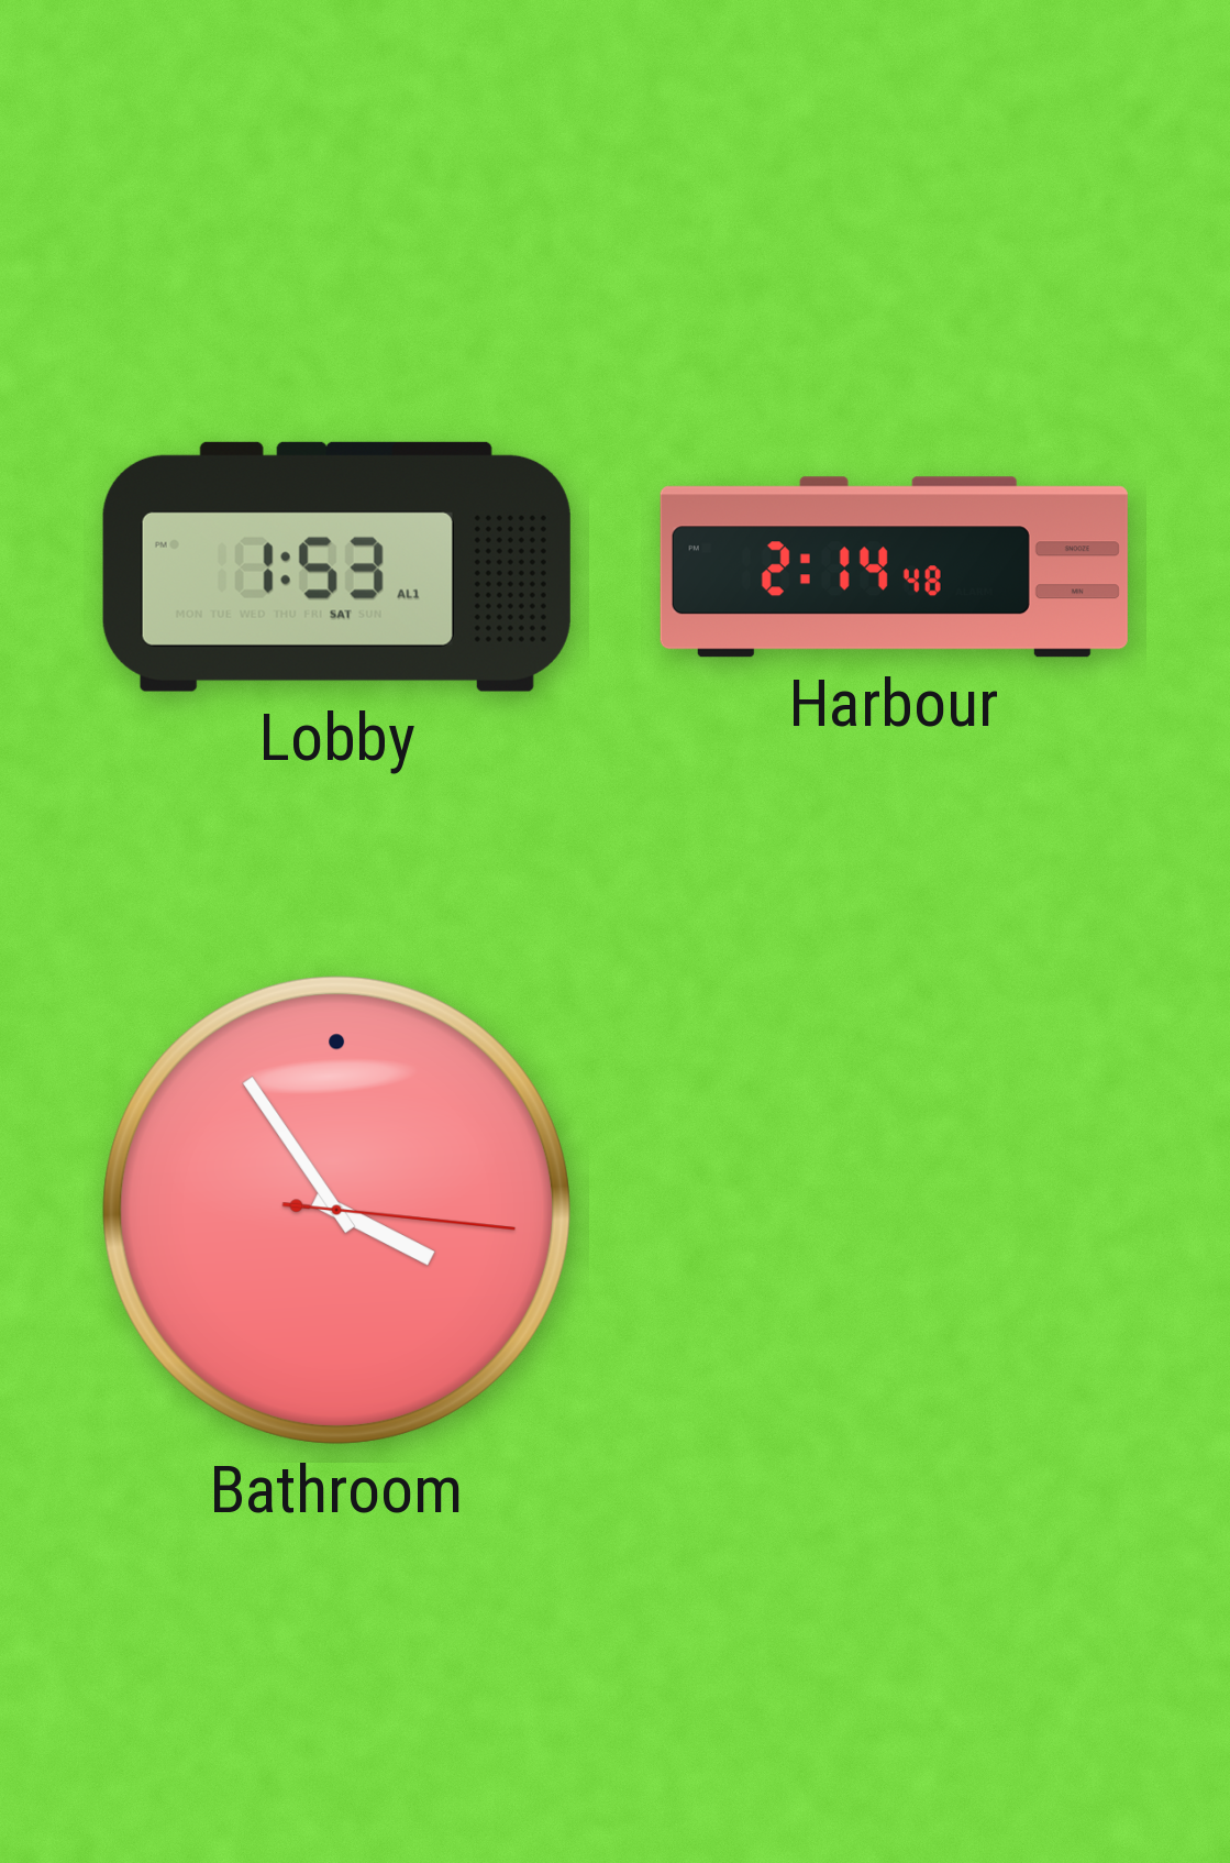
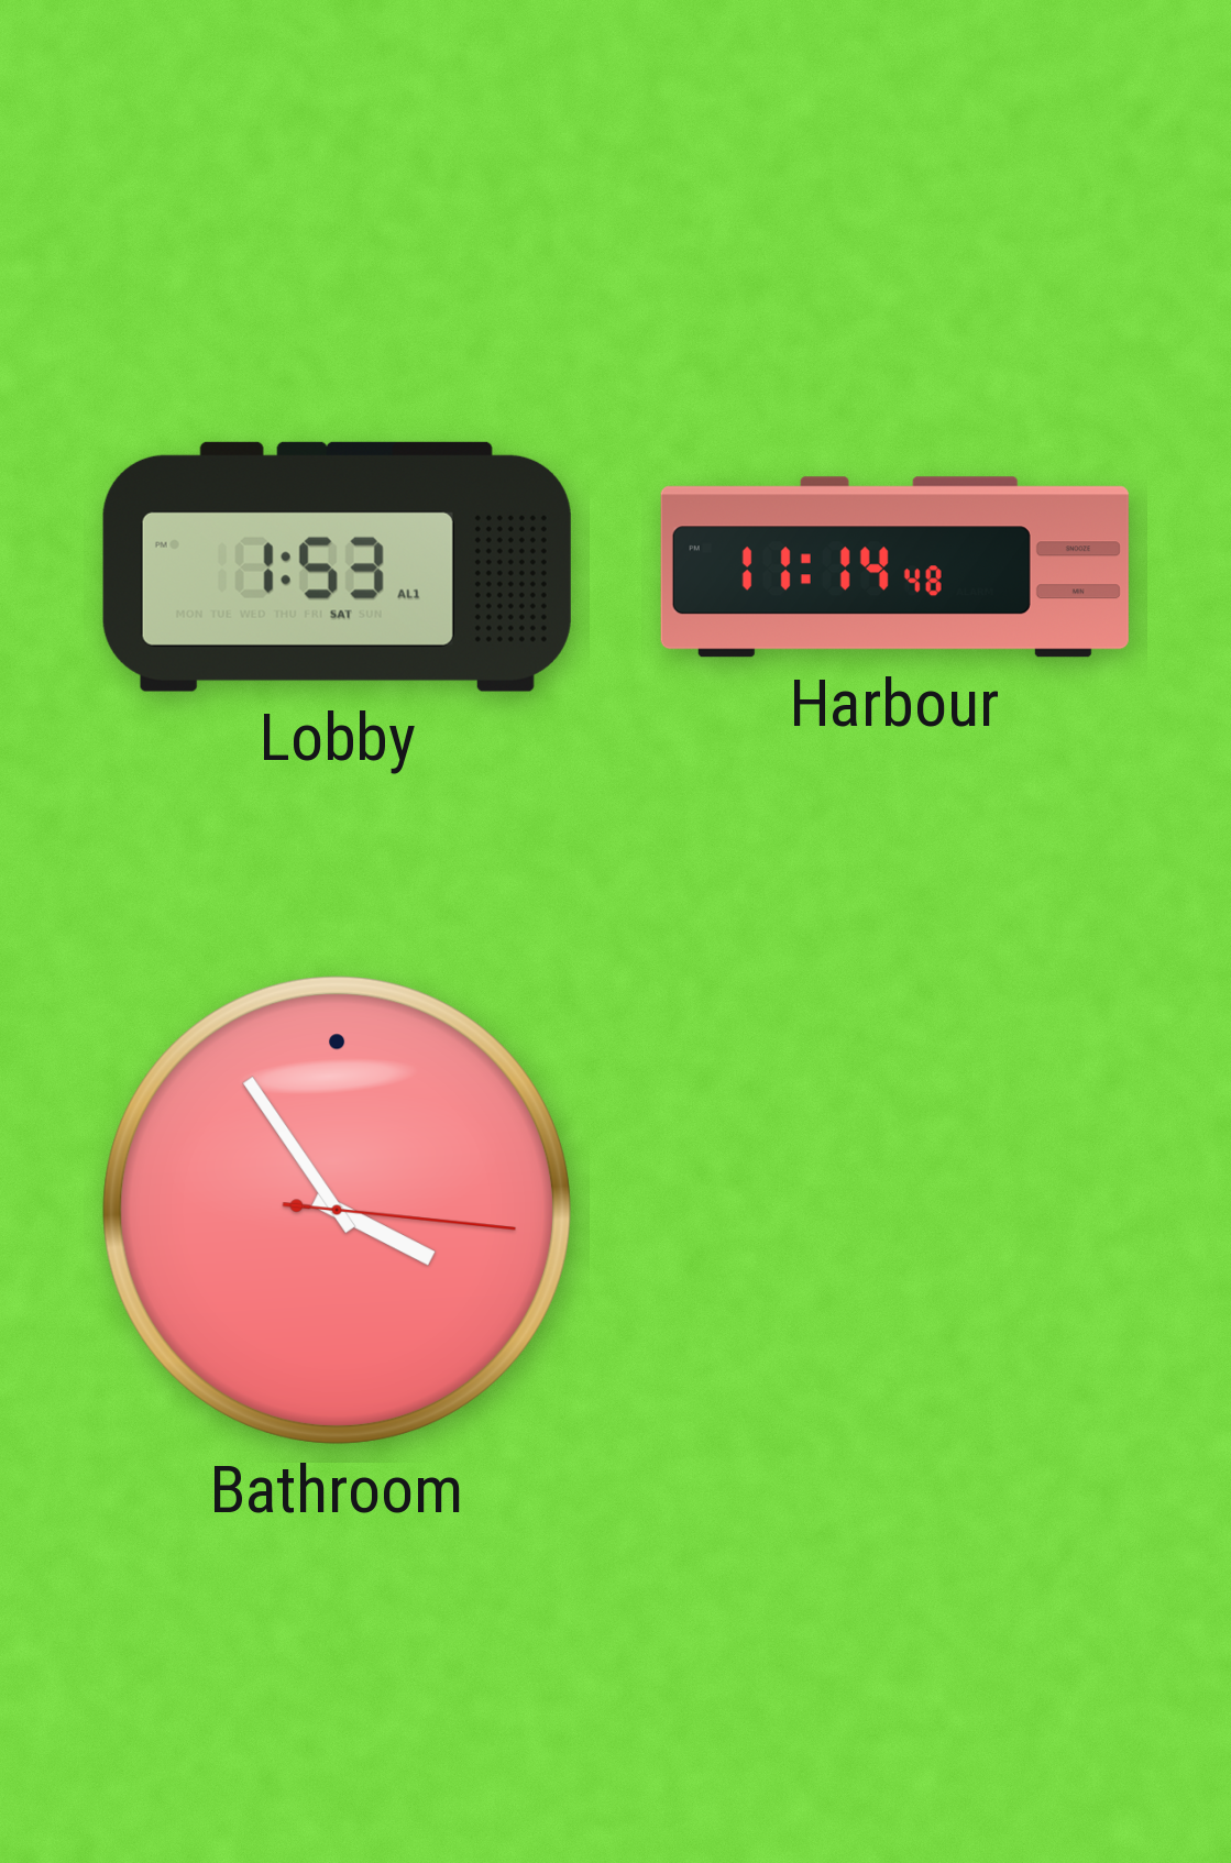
Harbour: 2:14 -> 11:14
